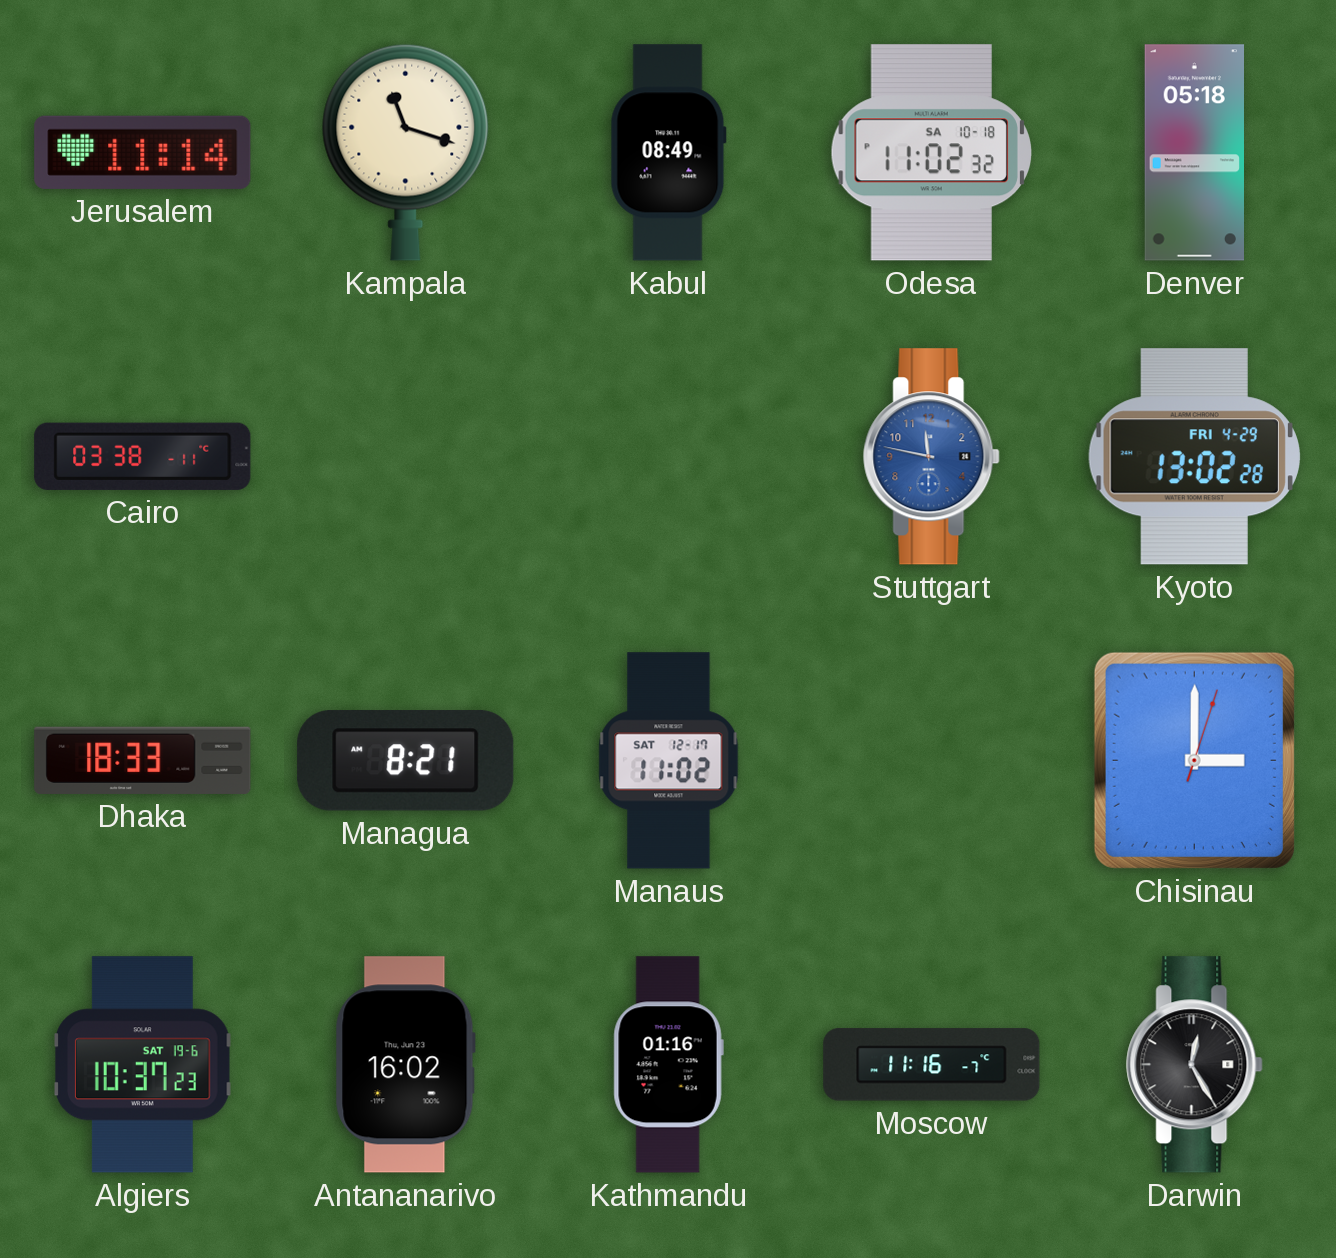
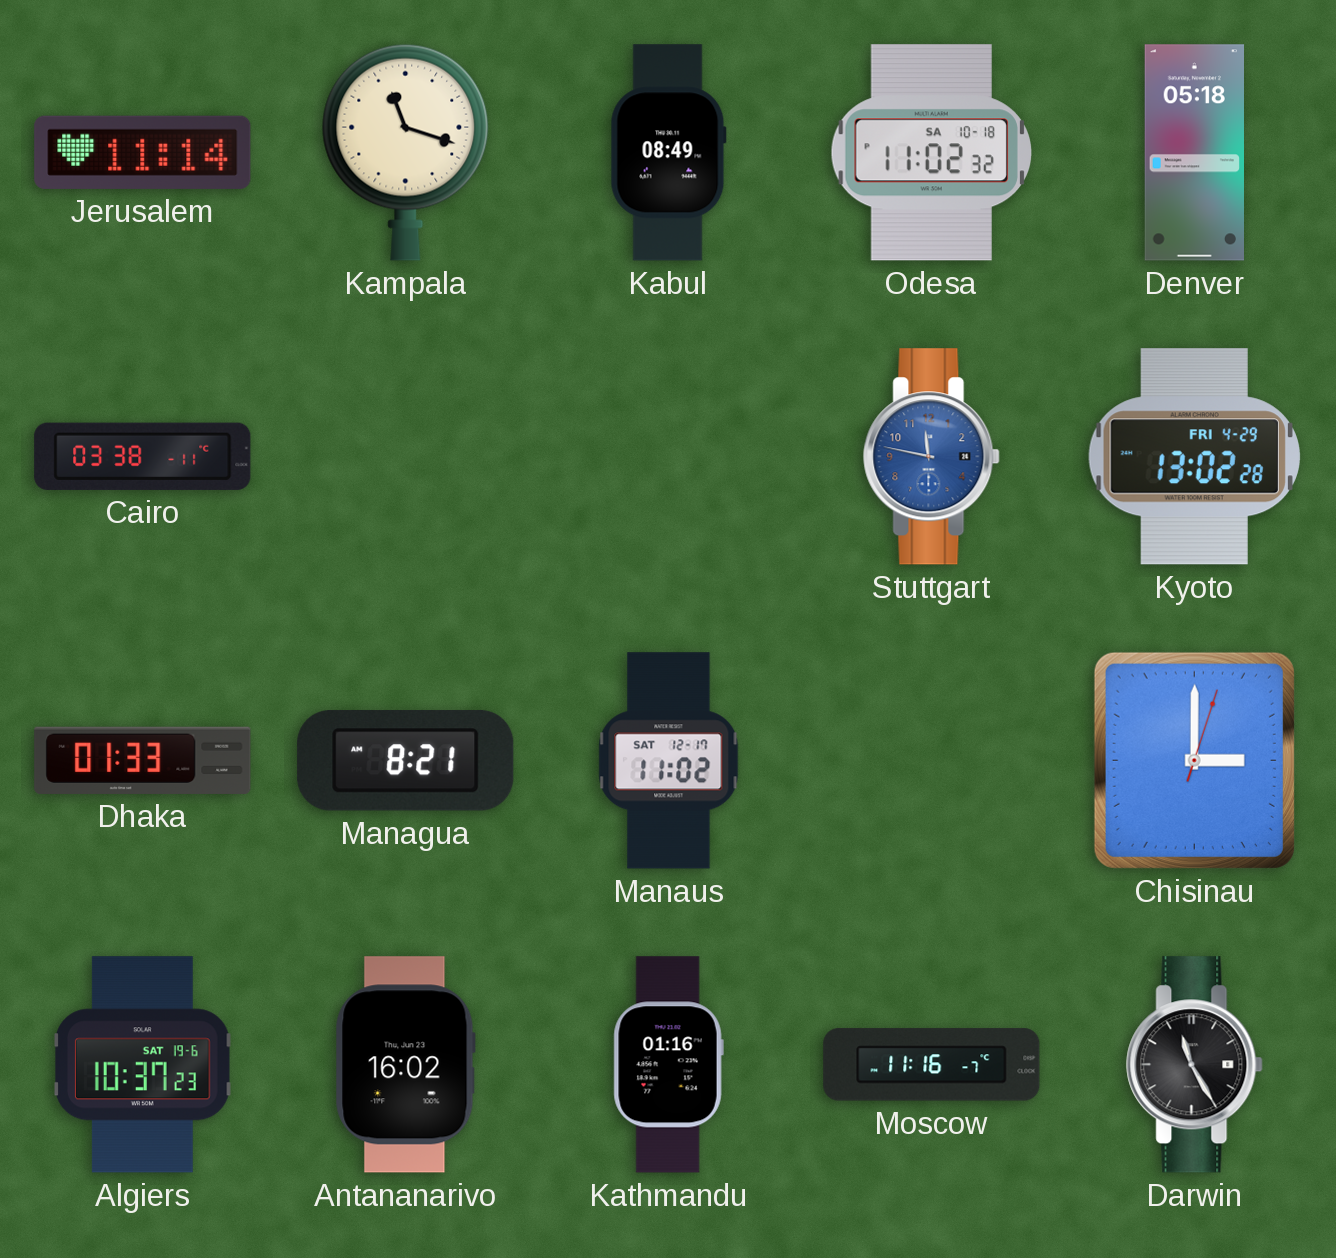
Dhaka: 18:33 -> 01:33
Darwin: 12:25 -> 11:25
